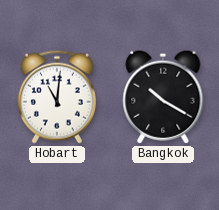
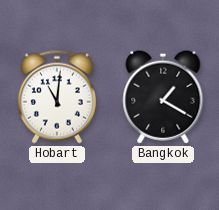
Bangkok: 10:20 -> 1:20
